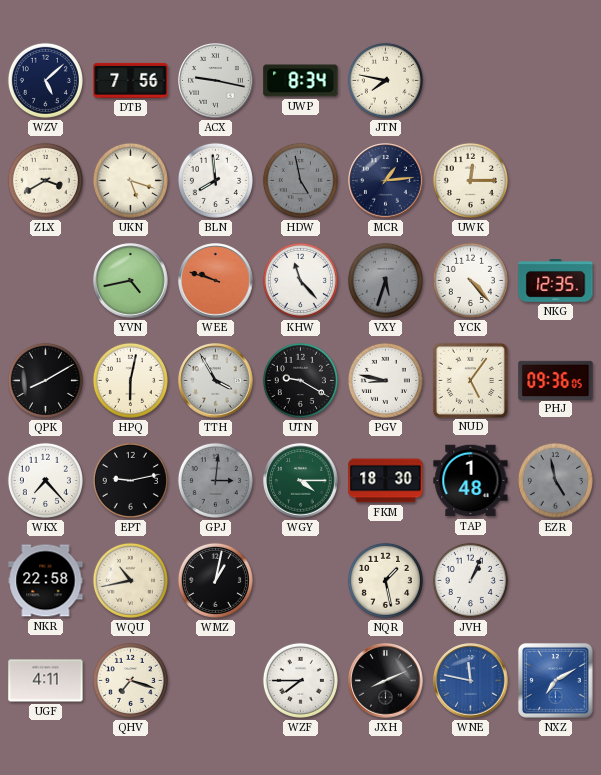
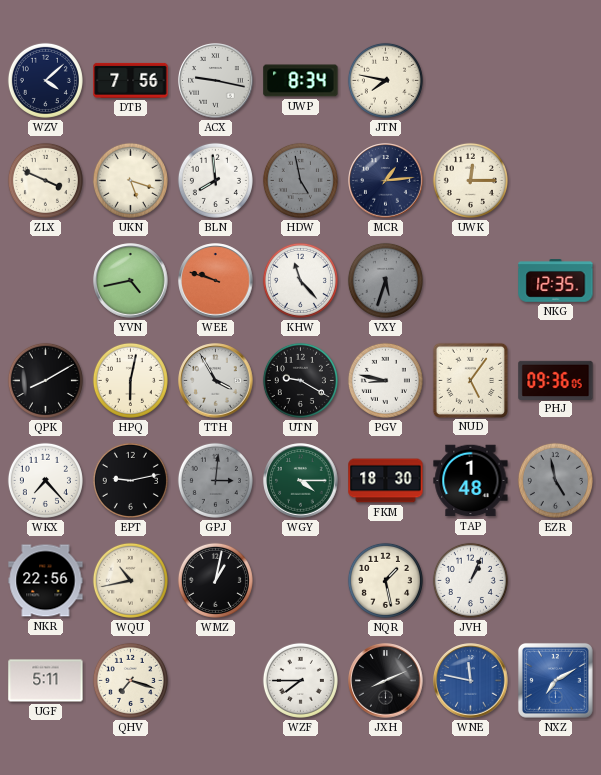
WZV: 5:08 -> 4:08
ZLX: 3:40 -> 3:49
YCK: 4:23 -> none
NKR: 22:58 -> 22:56
UGF: 4:11 -> 5:11
